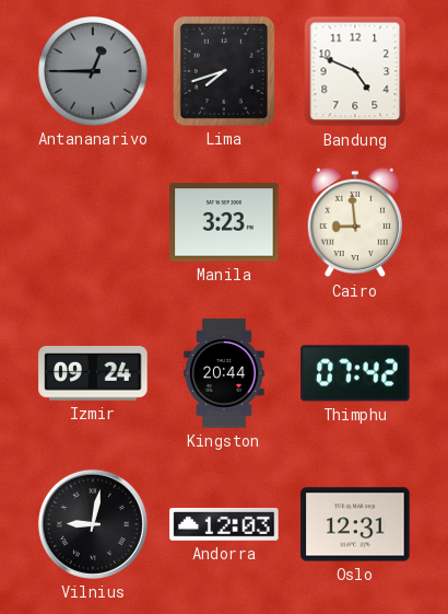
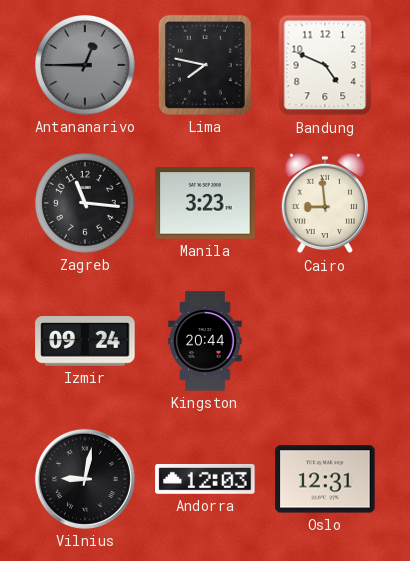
Lima: 7:42 -> 7:47
Zagreb: none -> 11:16
Thimphu: 07:42 -> none
